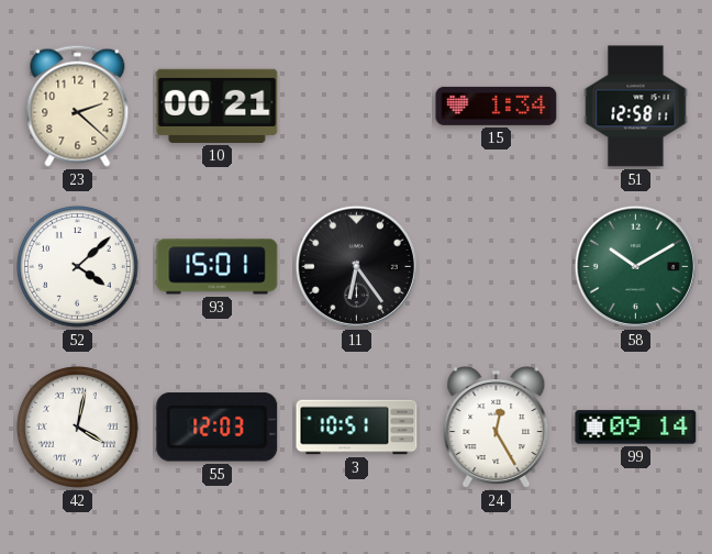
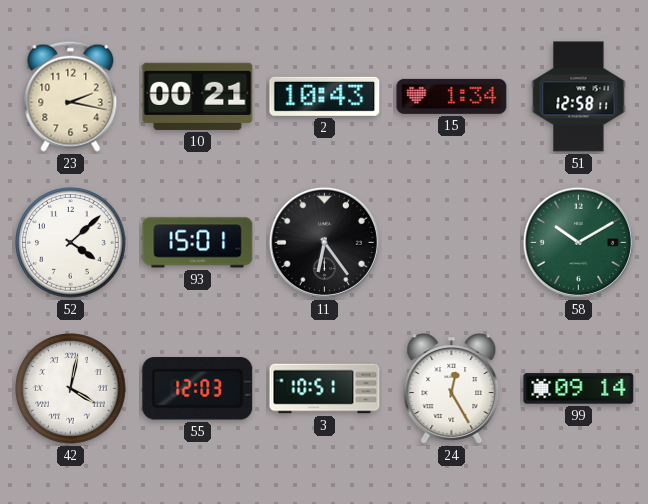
23: 2:22 -> 2:17
2: none -> 10:43
